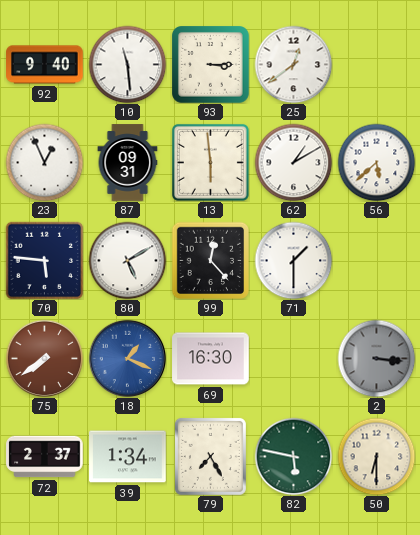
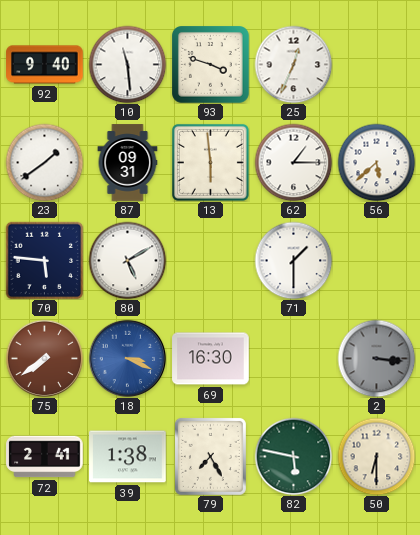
93: 3:15 -> 3:48
25: 12:39 -> 12:34
23: 12:56 -> 1:39
62: 1:10 -> 1:15
99: 12:23 -> none
18: 1:19 -> 3:19
72: 2:37 -> 2:41
39: 1:34 -> 1:38
